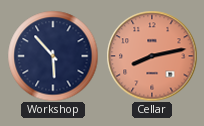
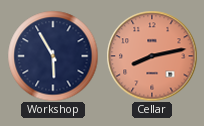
Workshop: 5:53 -> 5:55
